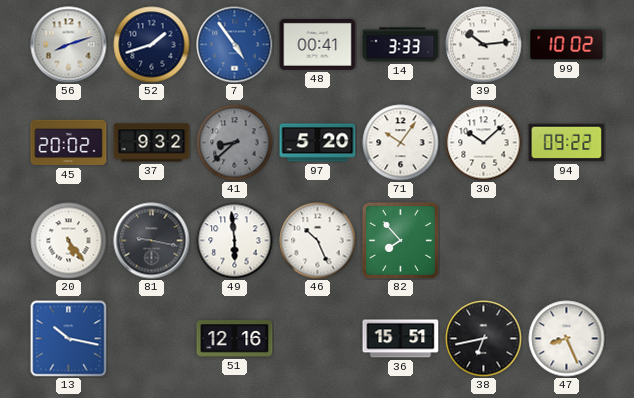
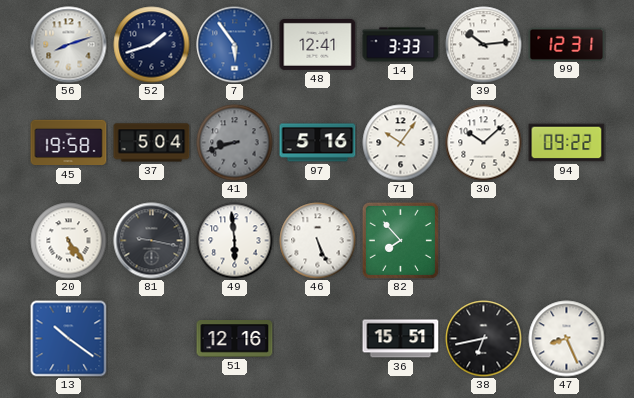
7: 4:54 -> 5:54
48: 00:41 -> 12:41
99: 10:02 -> 12:31
45: 20:02 -> 19:58
37: 9:32 -> 5:04
41: 8:38 -> 8:42
97: 5:20 -> 5:16
46: 10:26 -> 5:26
13: 10:17 -> 10:21
